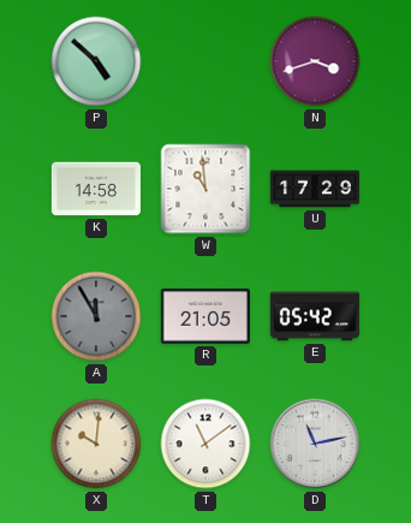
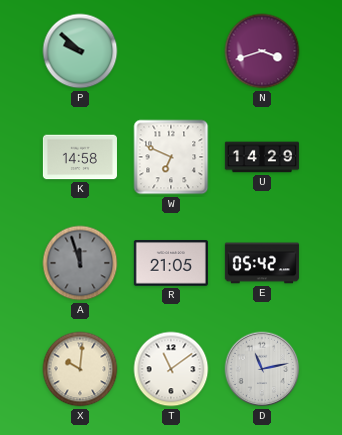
P: 4:52 -> 9:52
W: 10:59 -> 6:49
U: 17:29 -> 14:29
A: 11:55 -> 11:57
